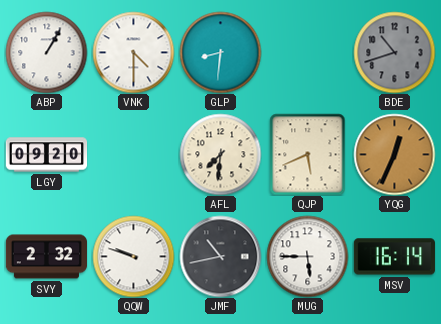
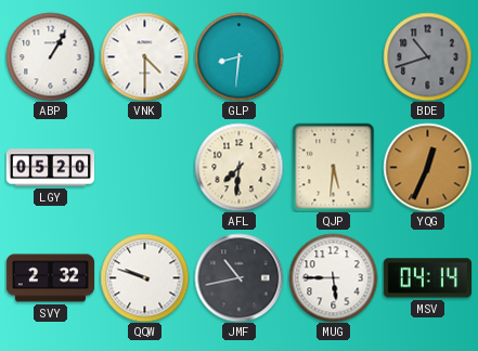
LGY: 09:20 -> 05:20
QJP: 5:41 -> 5:31
MSV: 16:14 -> 04:14
